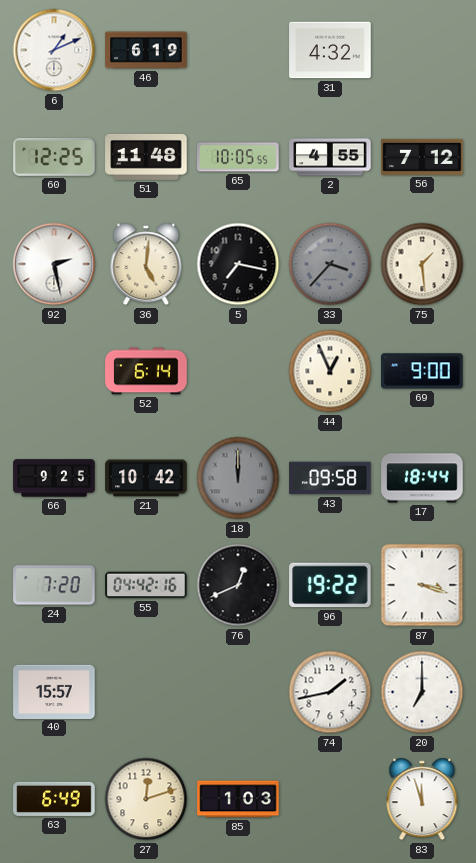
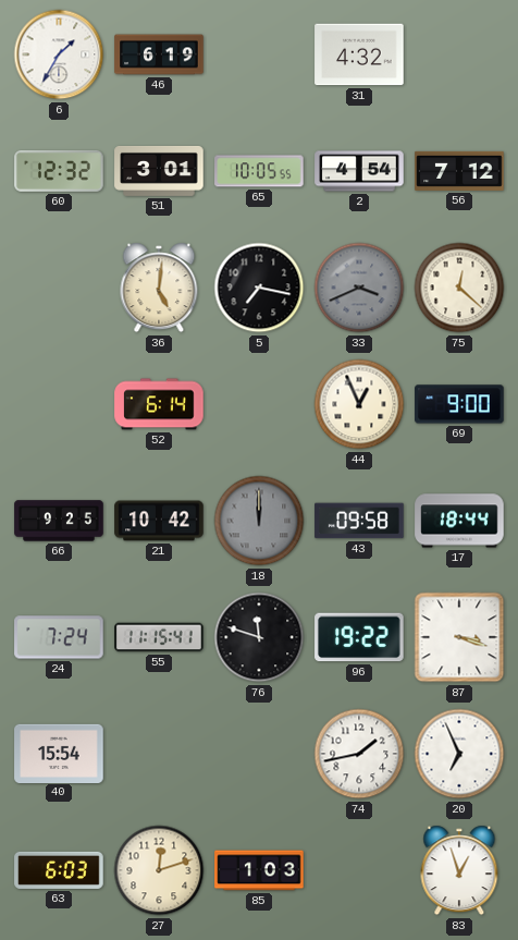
6: 1:11 -> 1:35
60: 12:25 -> 12:32
51: 11:48 -> 3:01
2: 4:55 -> 4:54
92: 2:28 -> none
33: 3:37 -> 3:41
75: 1:29 -> 12:22
24: 7:20 -> 7:24
55: 04:42 -> 11:15
76: 12:41 -> 11:48
40: 15:57 -> 15:54
20: 7:00 -> 6:56
63: 6:49 -> 6:03
83: 11:57 -> 12:57
